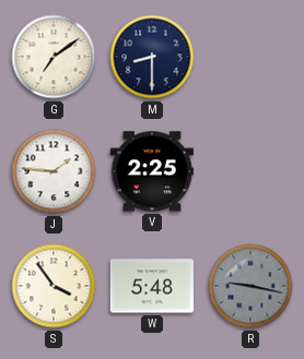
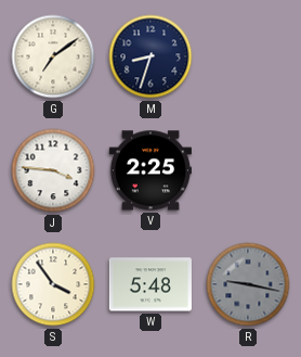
M: 8:30 -> 8:33
J: 1:46 -> 3:46
